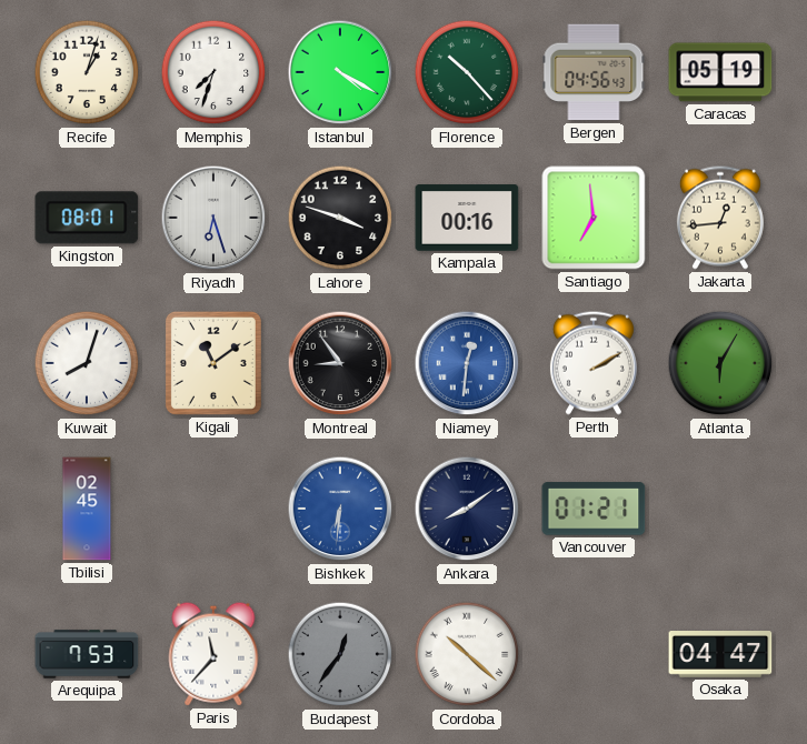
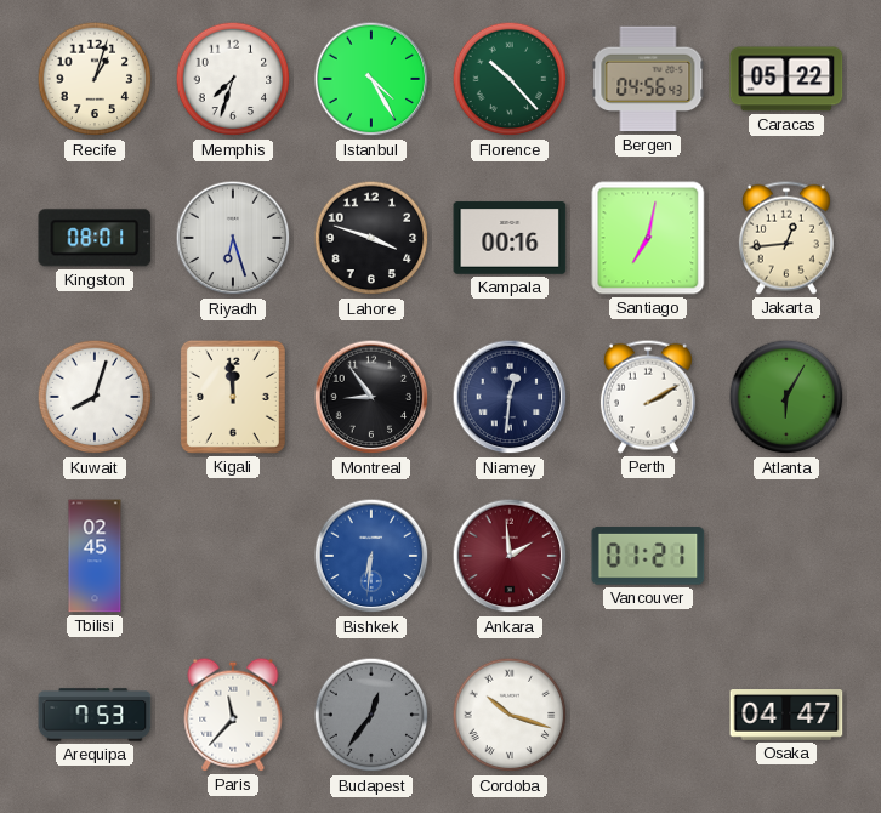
Istanbul: 4:20 -> 4:25
Caracas: 05:19 -> 05:22
Santiago: 6:59 -> 7:02
Kigali: 11:09 -> 11:59
Niamey dial: blue -> navy
Ankara: 8:09 -> 1:59
Ankara dial: navy -> burgundy
Cordoba: 10:22 -> 10:18
